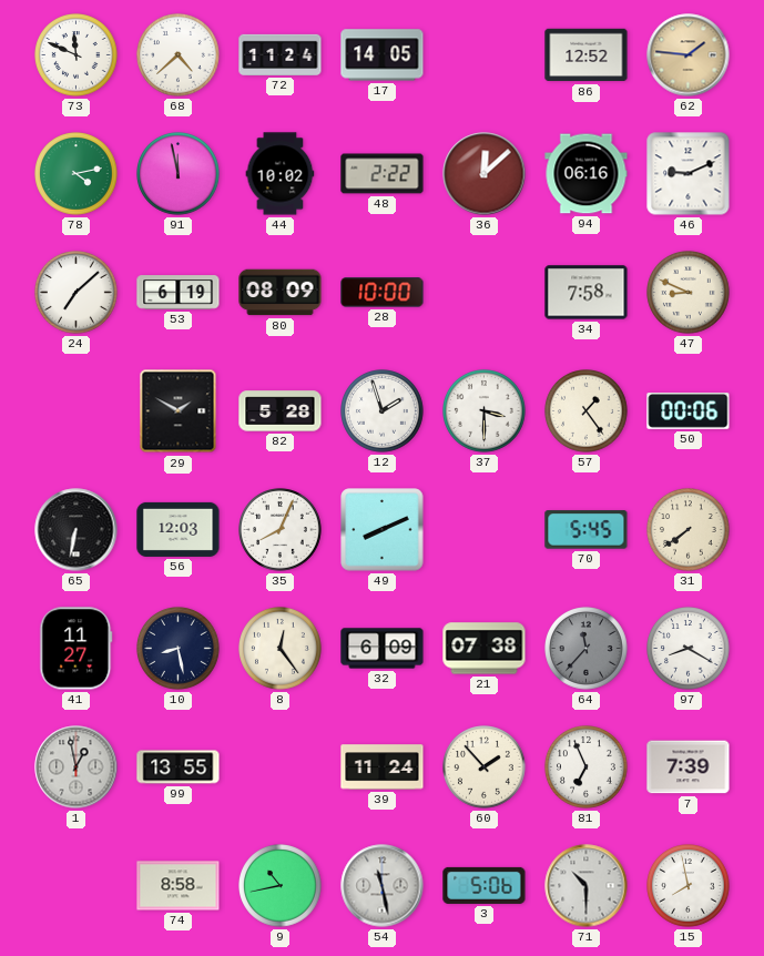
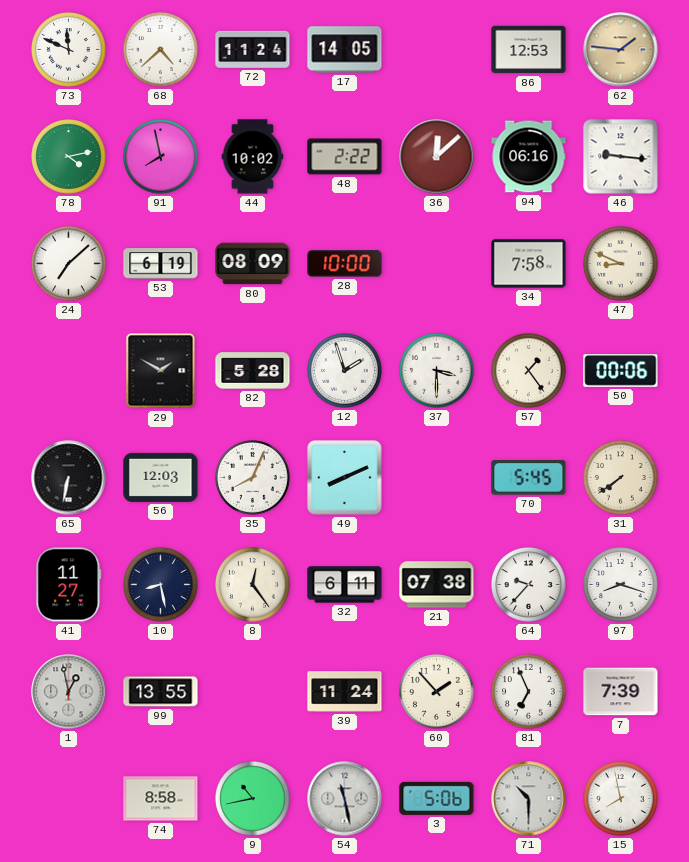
86: 12:52 -> 12:53
91: 11:58 -> 7:58
46: 9:11 -> 9:16
32: 6:09 -> 6:11
64: 11:37 -> 9:37
64 dial: grey -> white
97: 8:20 -> 8:18
